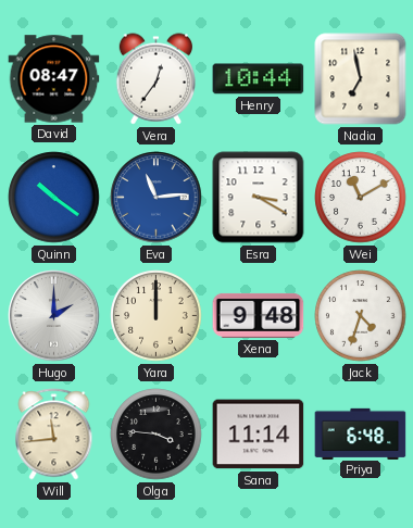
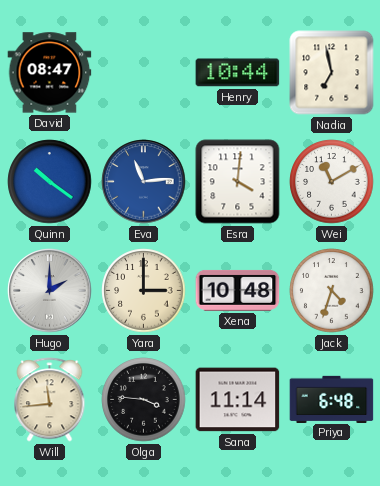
Vera: 12:36 -> none
Esra: 3:20 -> 4:01
Yara: 12:00 -> 3:00
Xena: 9:48 -> 10:48
